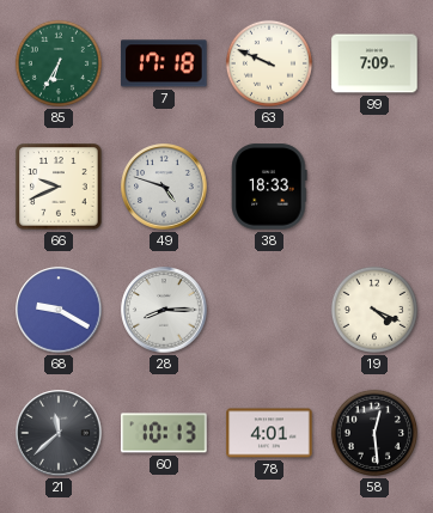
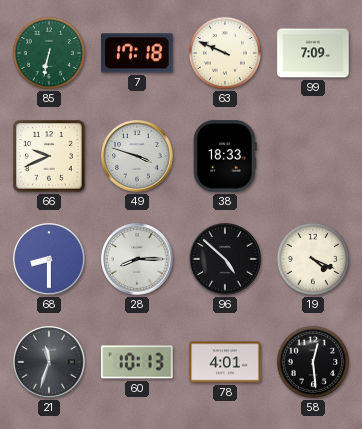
85: 6:35 -> 6:32
49: 4:48 -> 3:48
68: 9:20 -> 8:30
96: none -> 4:52
21: 11:38 -> 11:33
